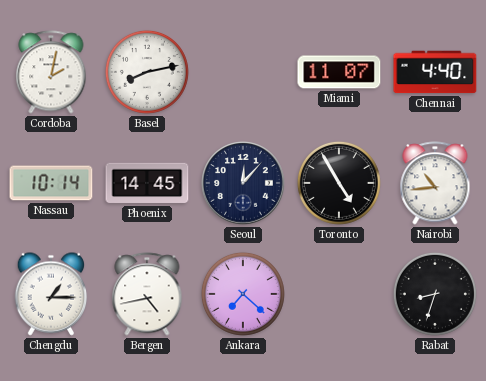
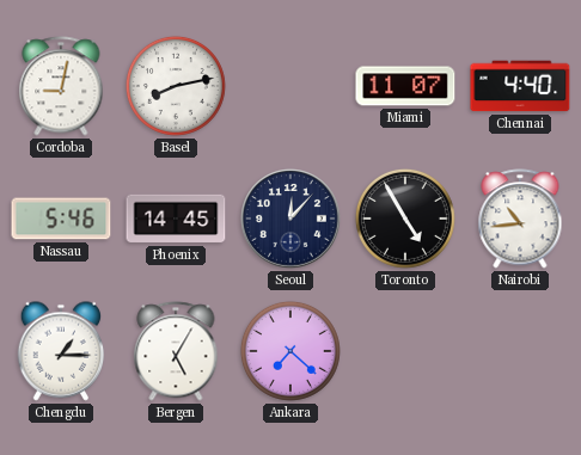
Cordoba: 2:02 -> 9:02
Nassau: 10:14 -> 5:46
Bergen: 4:43 -> 5:05
Rabat: 8:33 -> none
